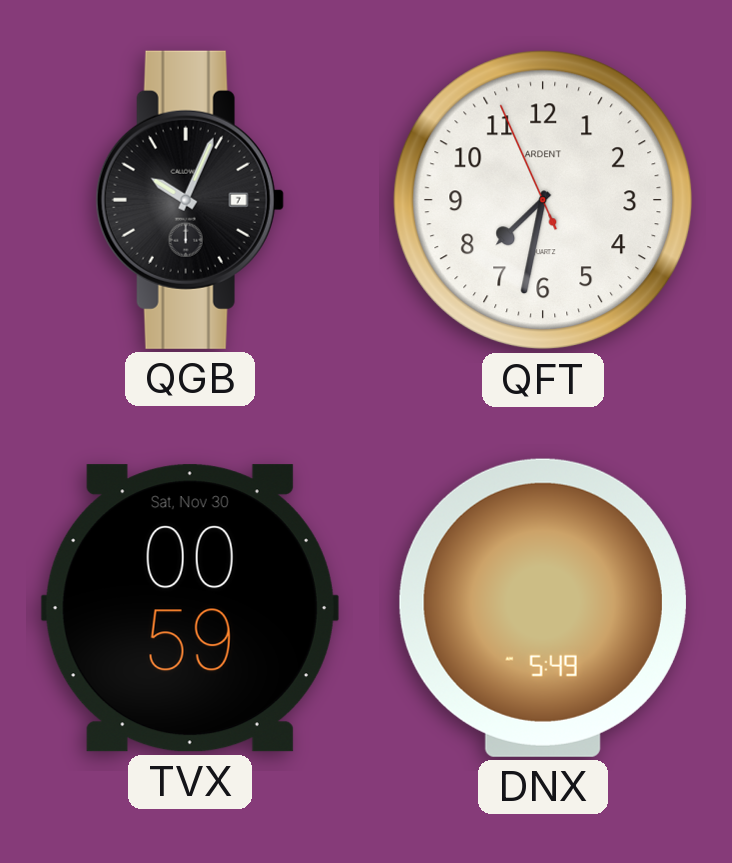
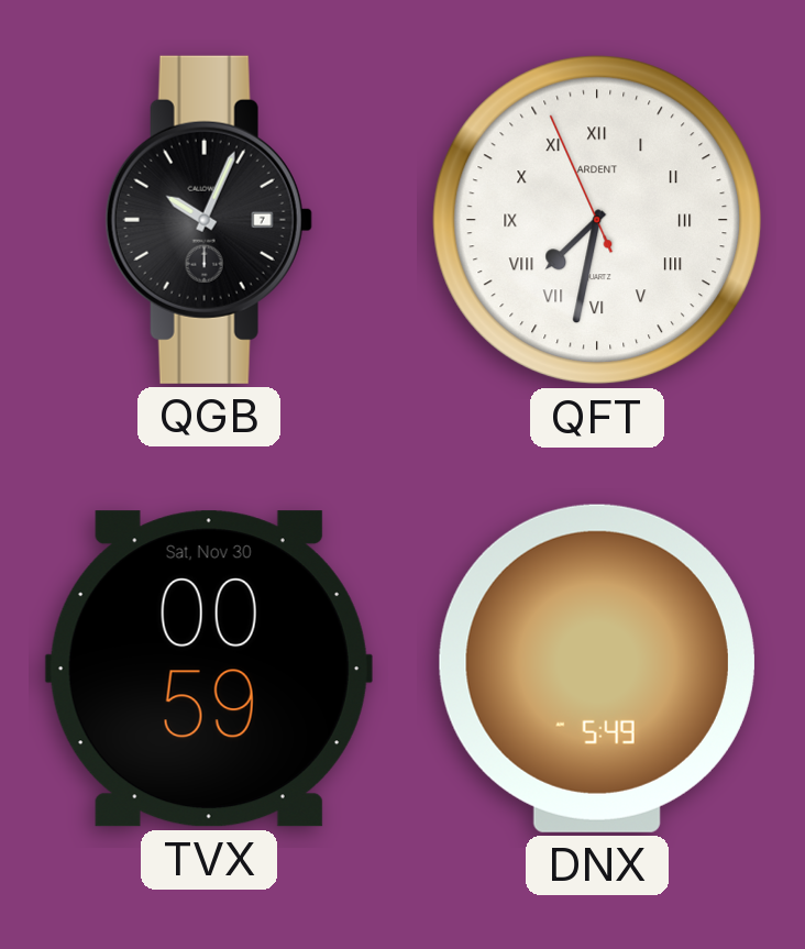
QFT numerals: Arabic -> Roman
